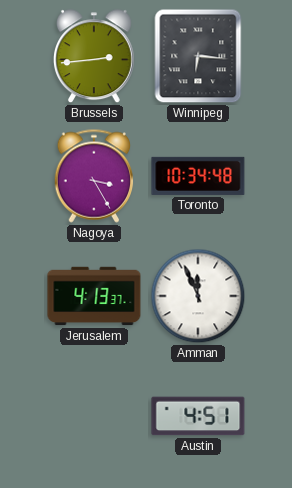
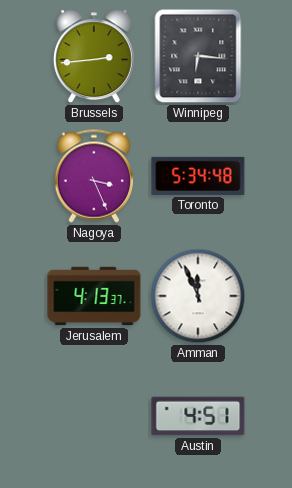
Nagoya: 3:25 -> 3:26
Toronto: 10:34 -> 5:34
